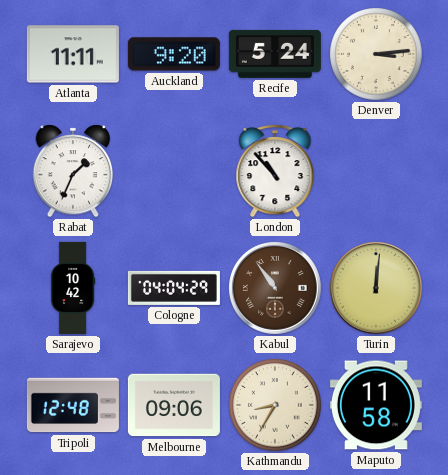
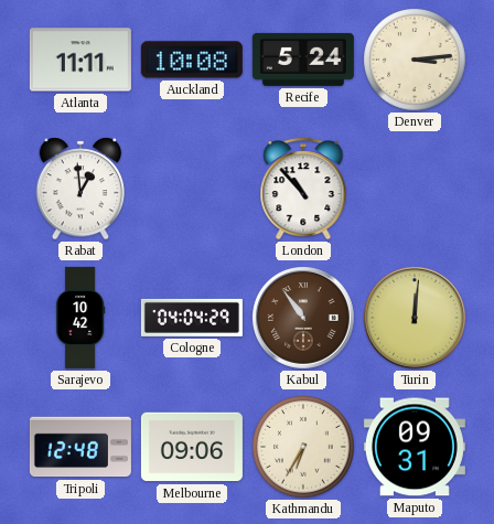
Auckland: 9:20 -> 10:08
Rabat: 1:34 -> 12:59
Kathmandu: 8:35 -> 6:35
Maputo: 11:58 -> 09:31
